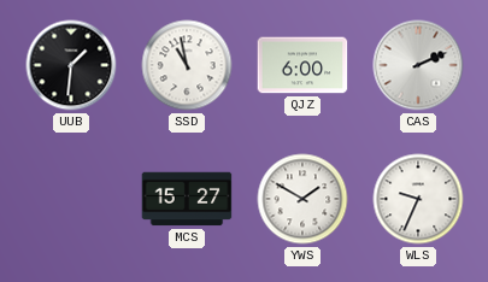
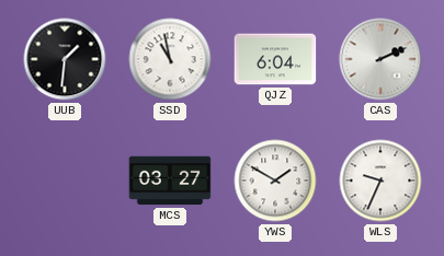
QJZ: 6:00 -> 6:04
MCS: 15:27 -> 03:27
